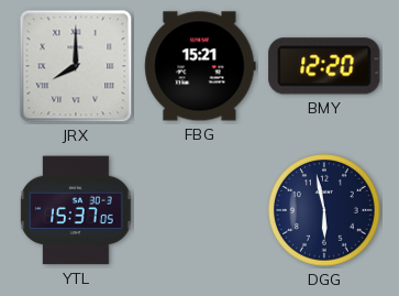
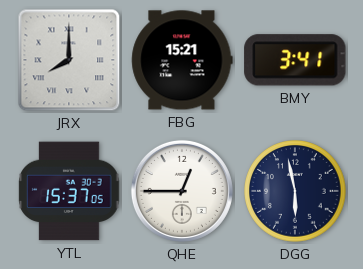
BMY: 12:20 -> 3:41
QHE: none -> 12:45
